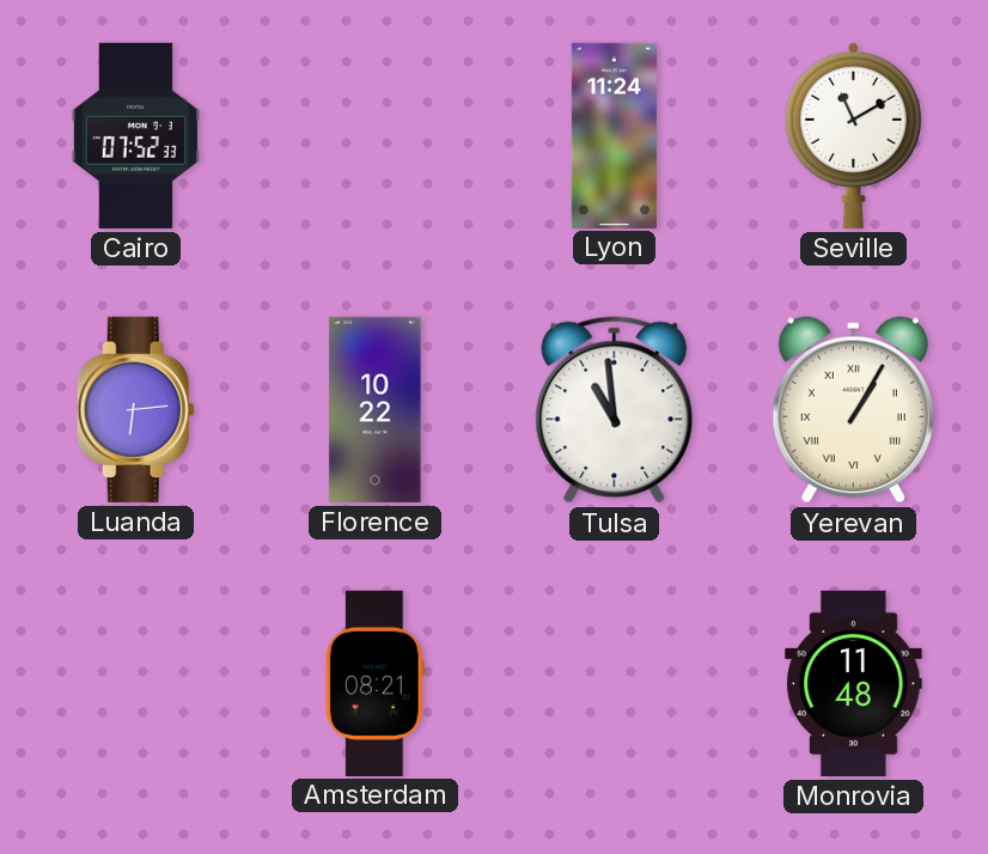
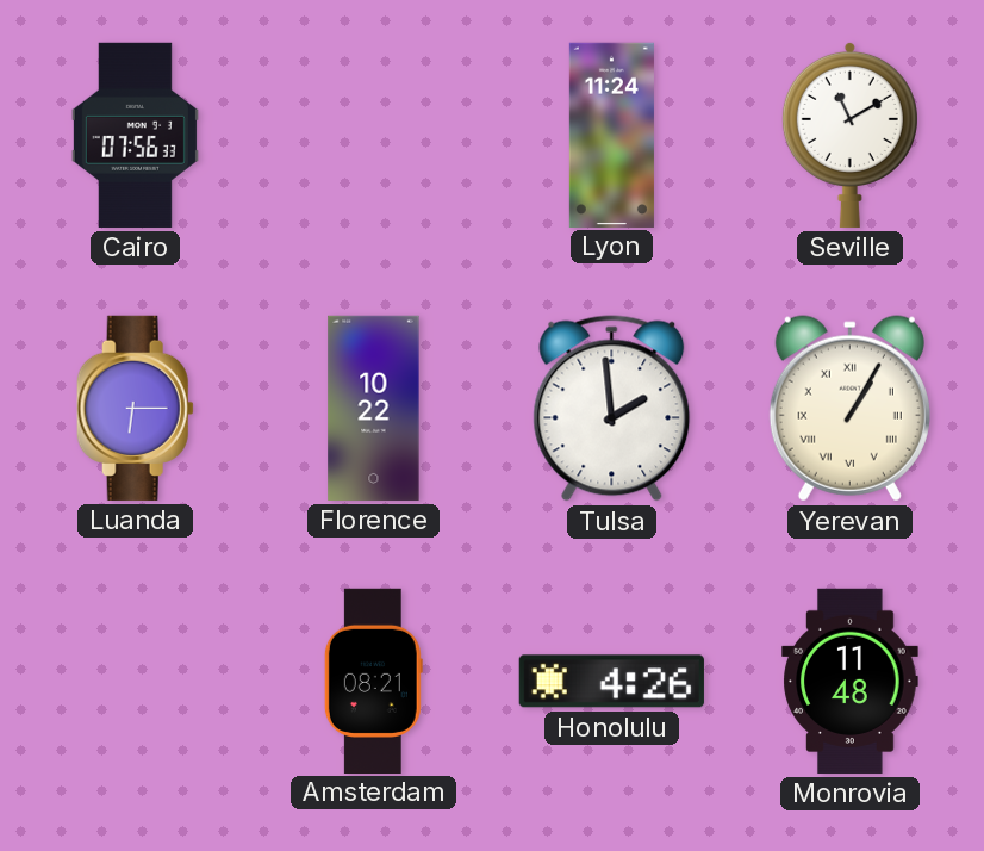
Cairo: 07:52 -> 07:56
Luanda: 6:14 -> 6:15
Tulsa: 10:59 -> 1:59
Honolulu: none -> 4:26
